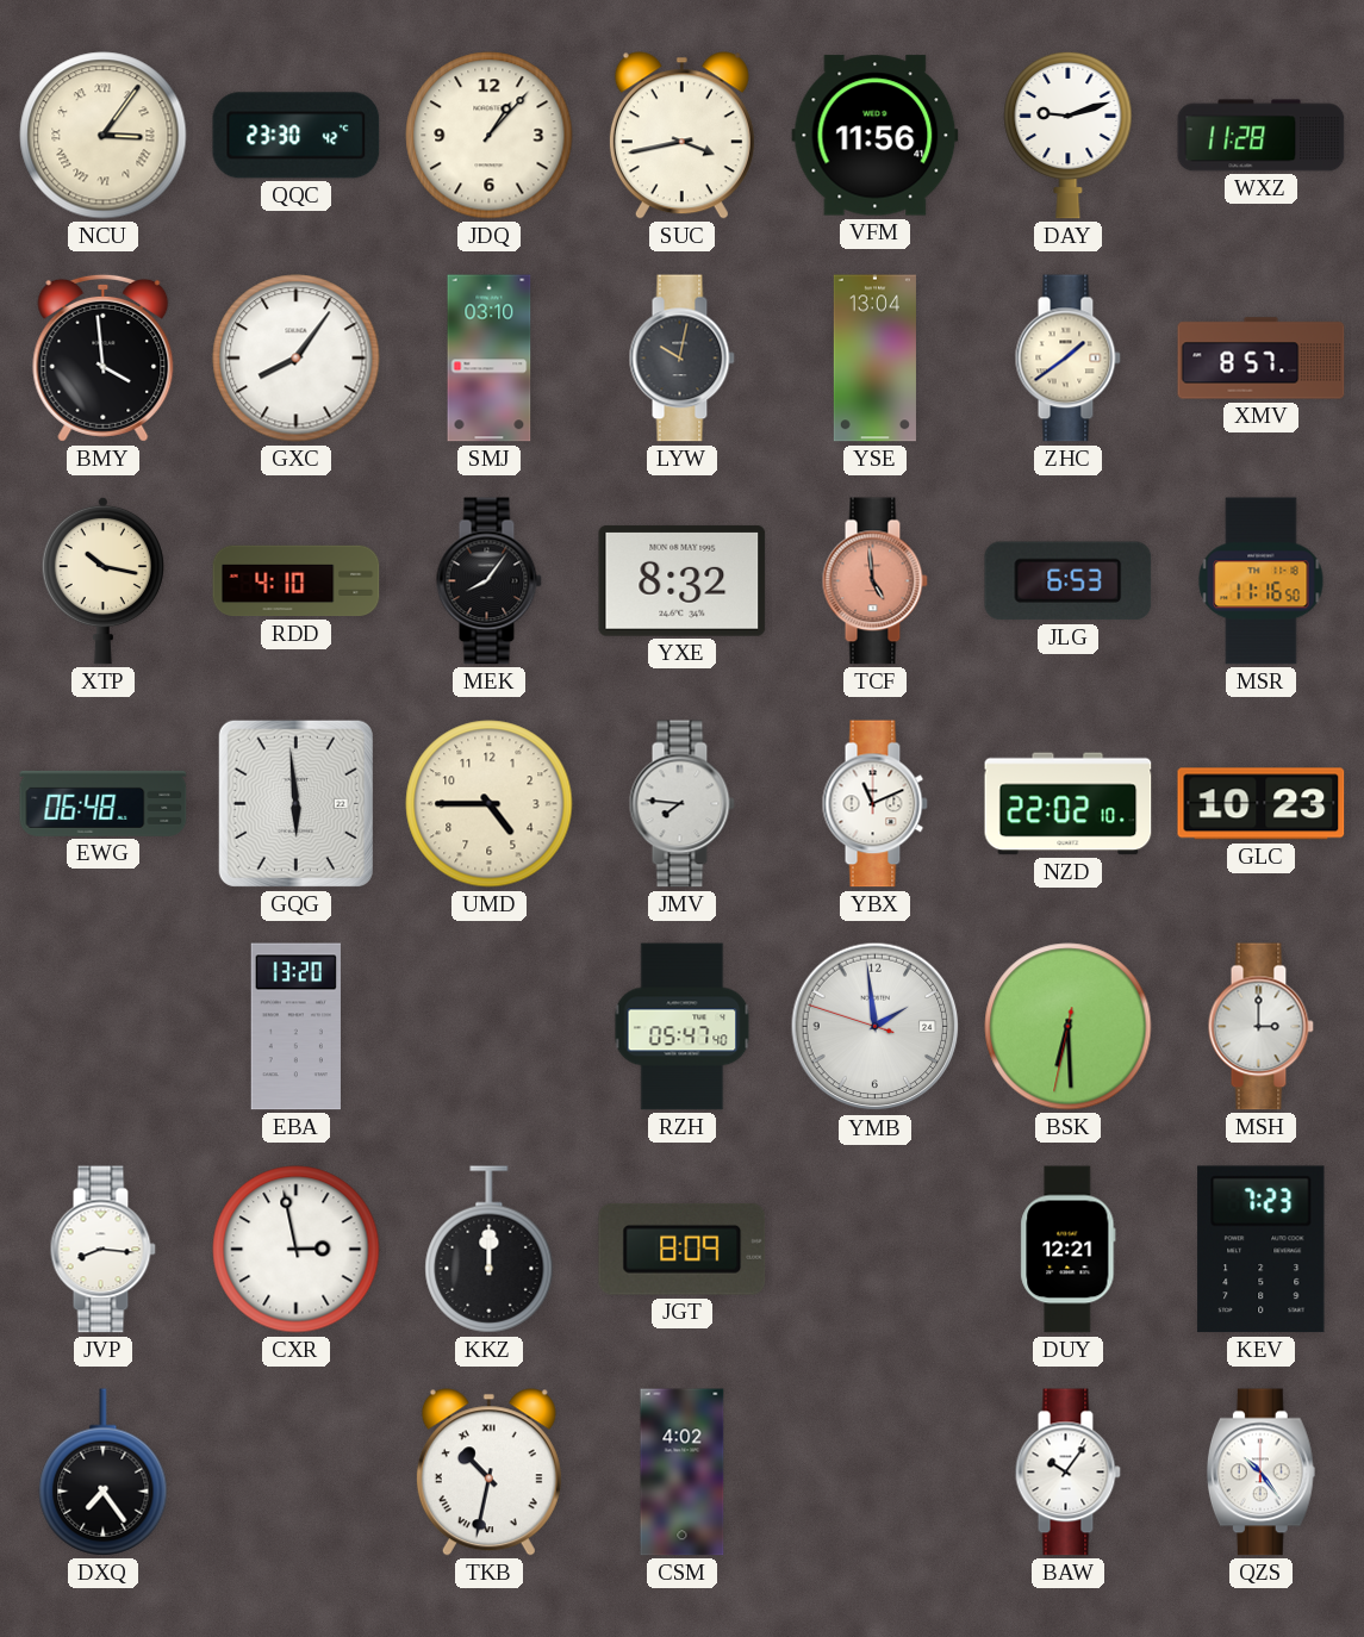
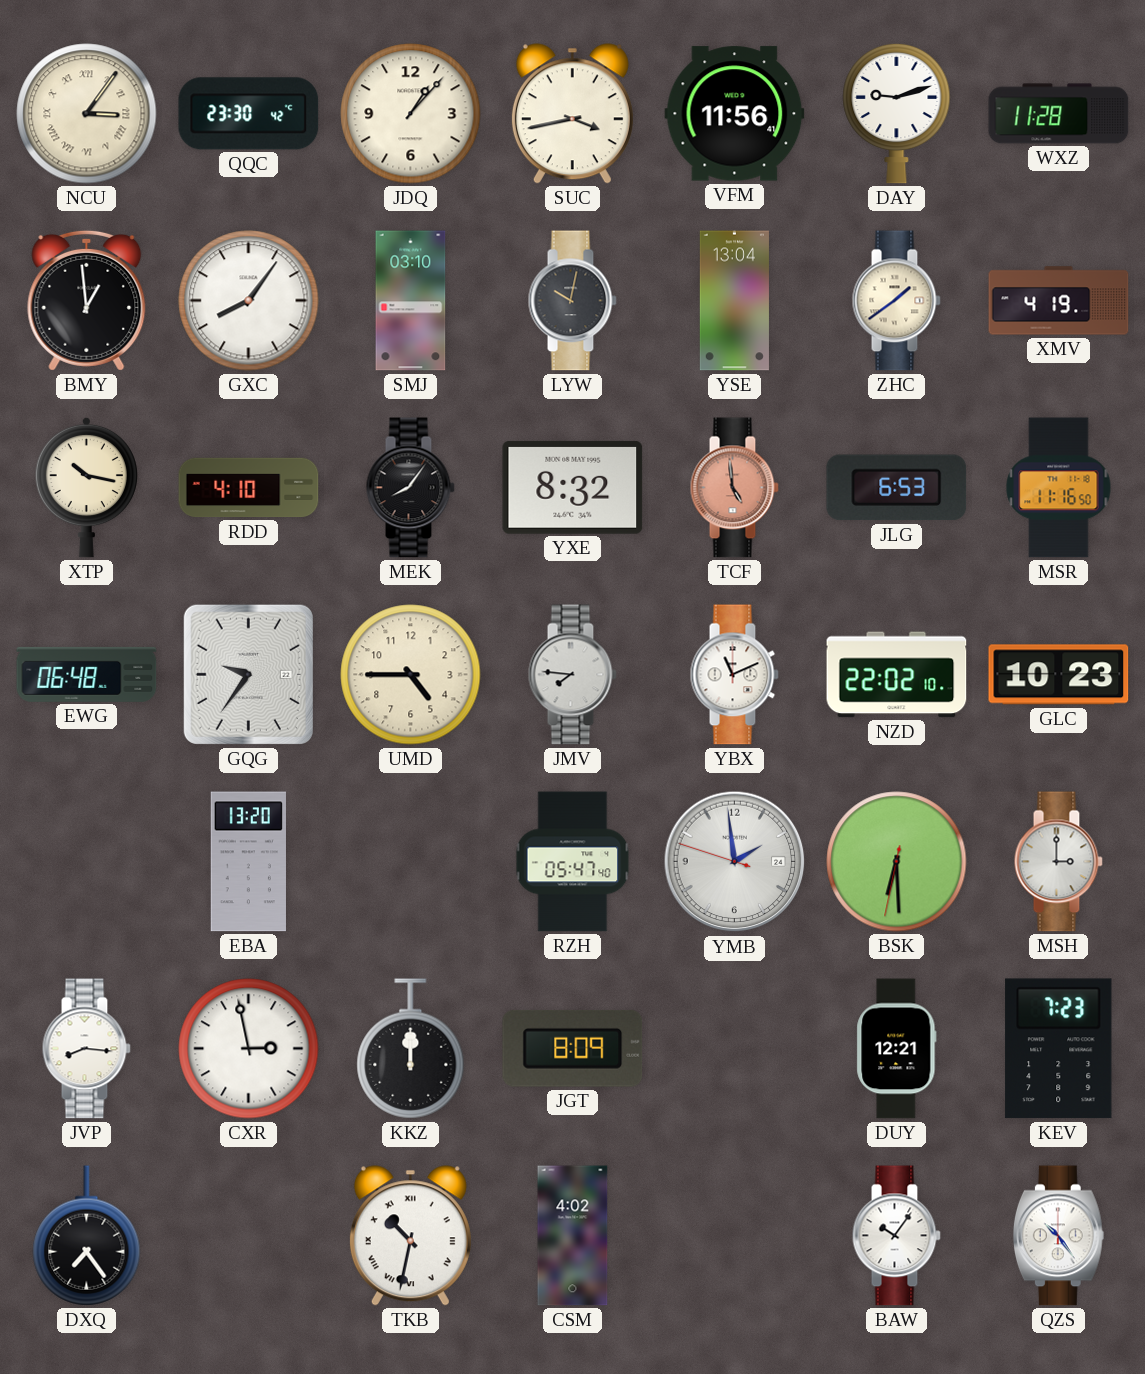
BMY: 3:59 -> 12:59
XMV: 8:57 -> 4:19
GQG: 5:59 -> 9:36
